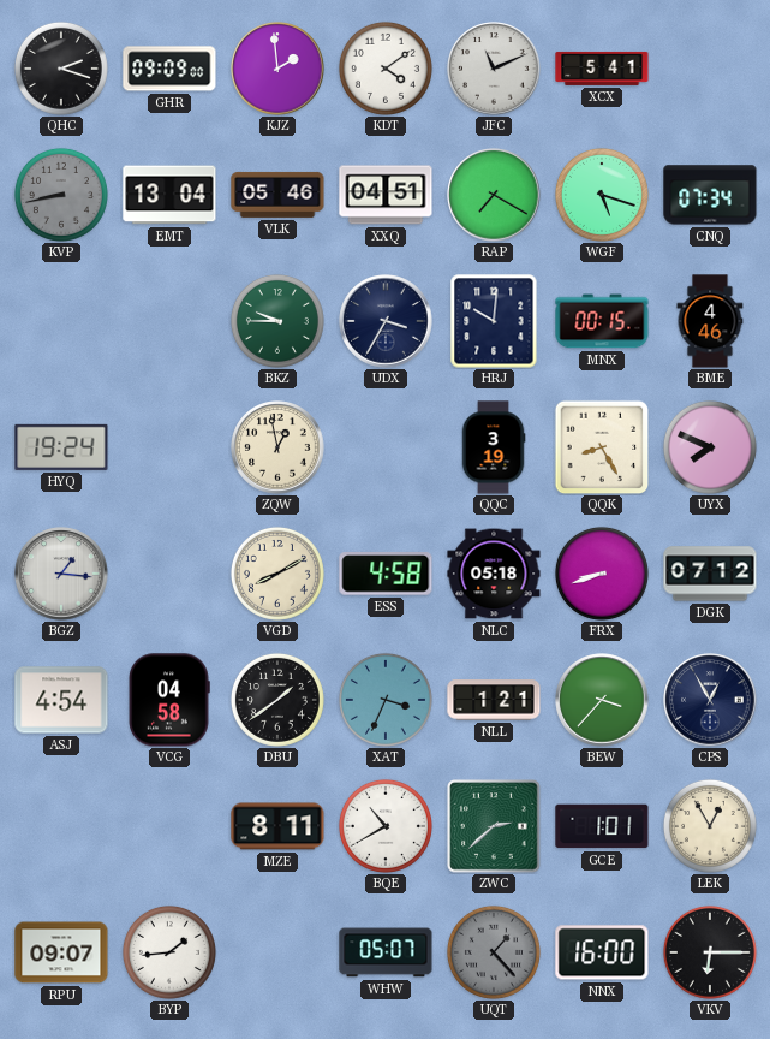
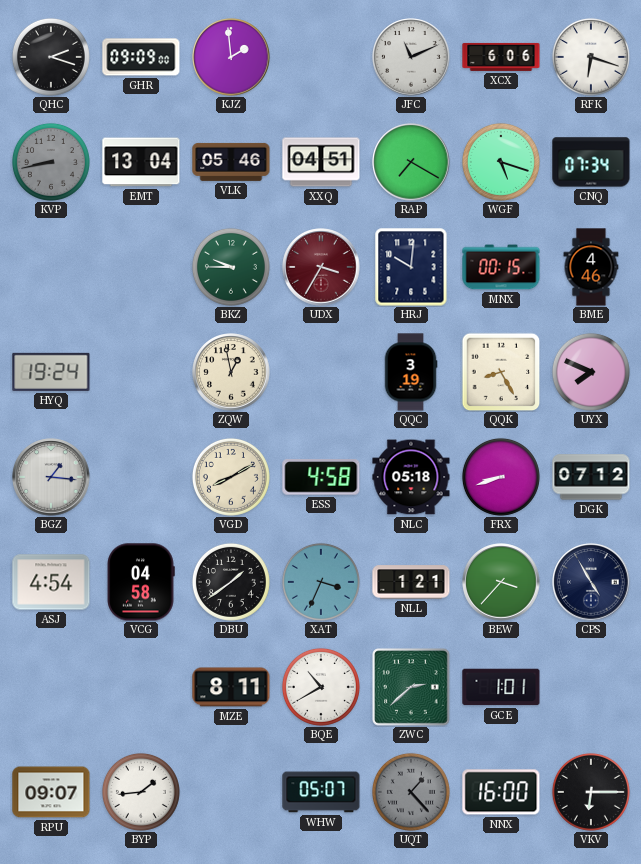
KDT: 4:09 -> none
XCX: 5:41 -> 6:06
RFK: none -> 6:18
UDX dial: navy -> burgundy
CPS: 12:55 -> 4:55
LEK: 12:55 -> none
